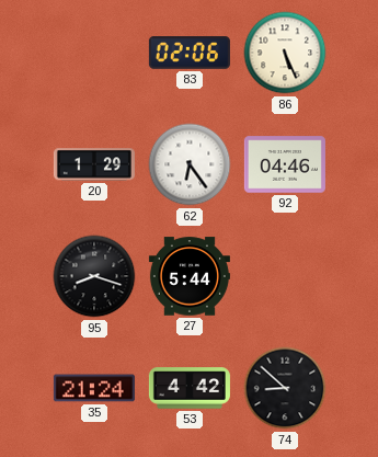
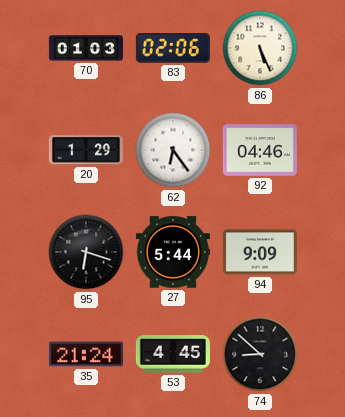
70: none -> 01:03
95: 8:18 -> 6:18
94: none -> 9:09
53: 4:42 -> 4:45
